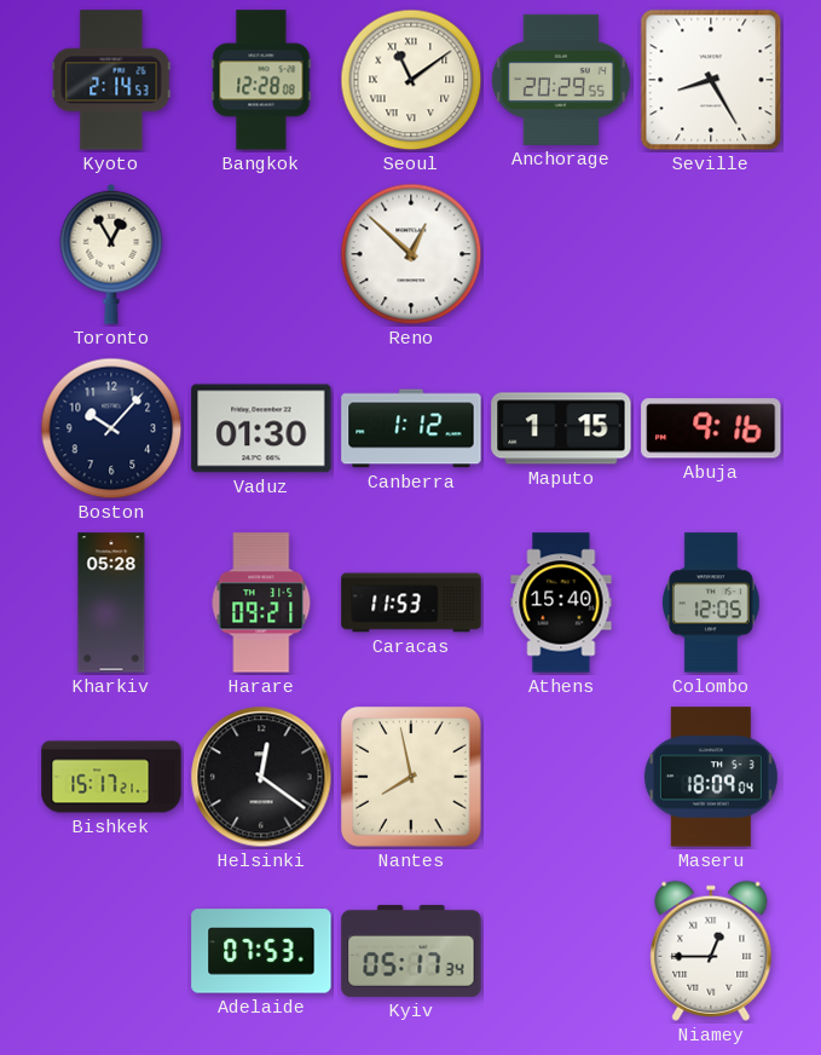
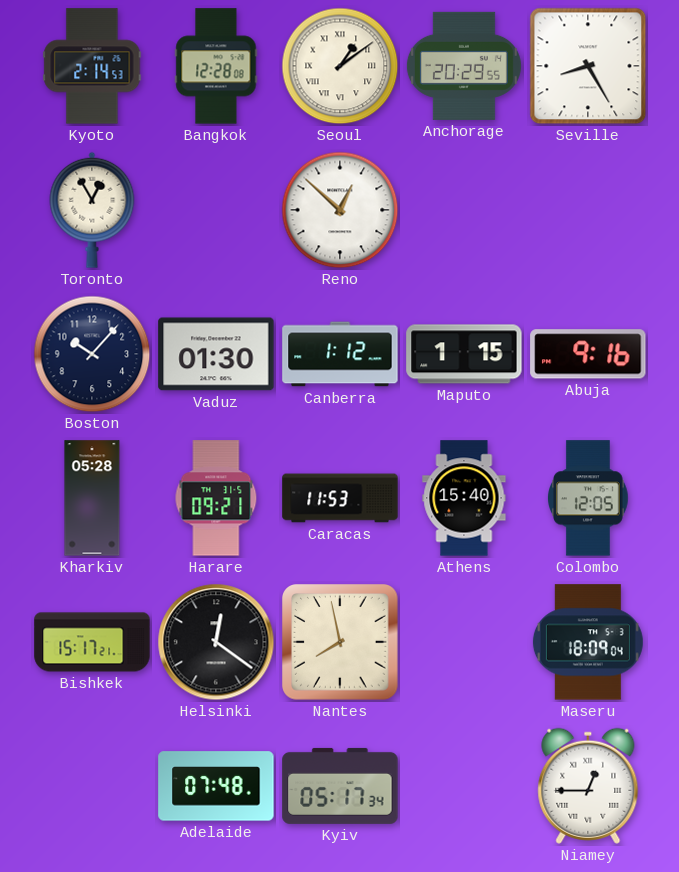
Seoul: 11:09 -> 1:09
Adelaide: 07:53 -> 07:48
